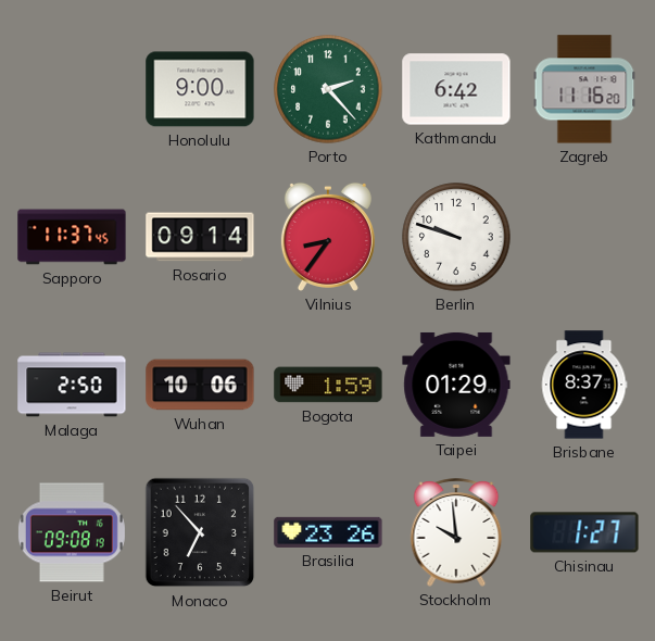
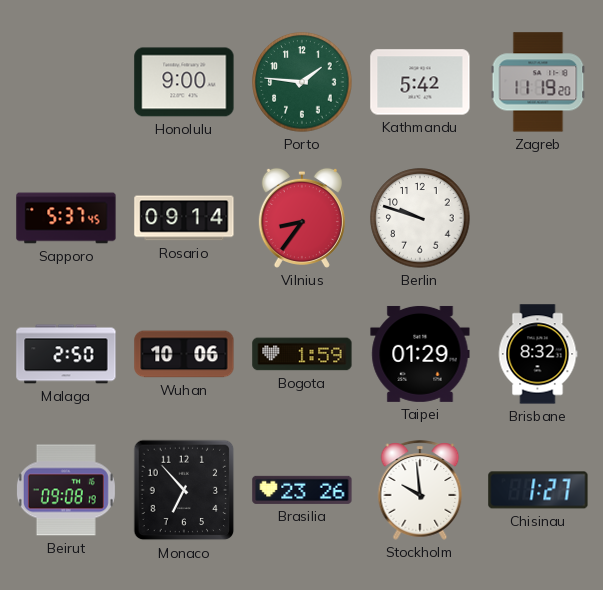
Porto: 2:23 -> 1:46
Kathmandu: 6:42 -> 5:42
Zagreb: 11:16 -> 11:19
Sapporo: 11:37 -> 5:37
Brisbane: 8:37 -> 8:32
